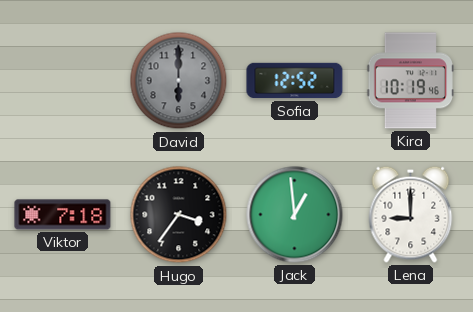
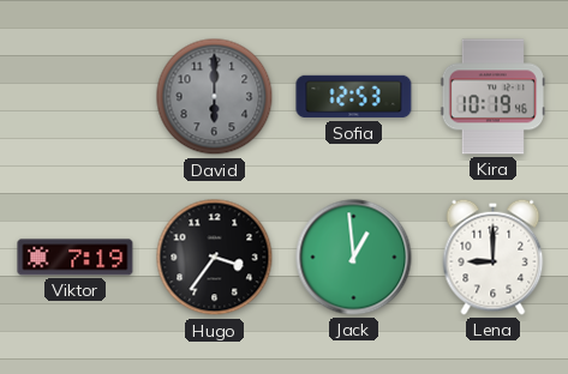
Sofia: 12:52 -> 12:53
Viktor: 7:18 -> 7:19
